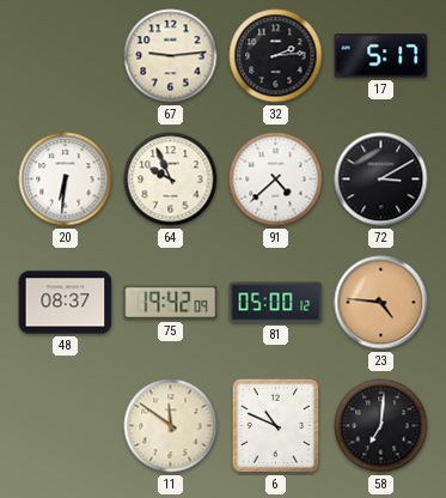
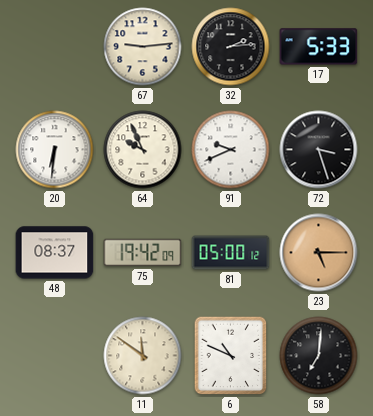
17: 5:17 -> 5:33
91: 4:38 -> 9:41
72: 3:10 -> 3:27
23: 4:46 -> 5:15
